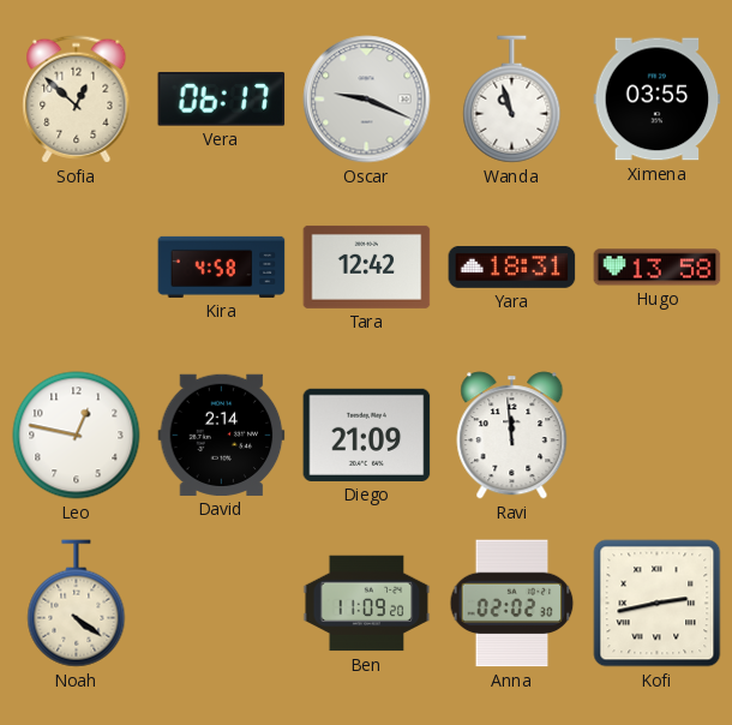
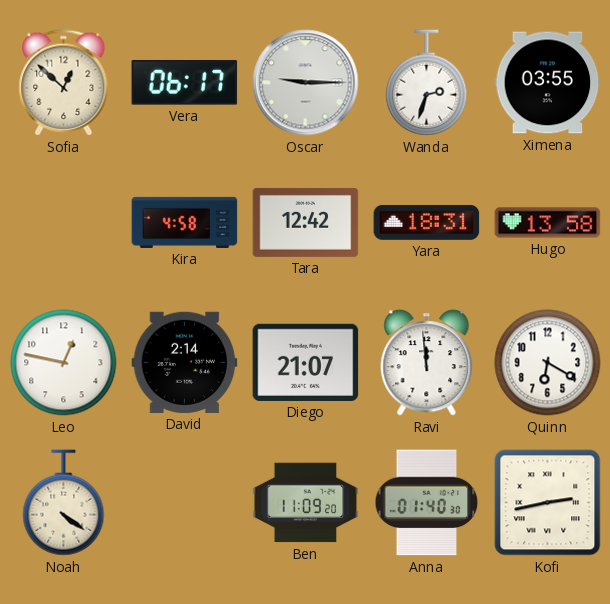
Oscar: 9:19 -> 9:15
Wanda: 10:57 -> 2:33
Diego: 21:09 -> 21:07
Quinn: none -> 6:20
Anna: 02:02 -> 01:40
